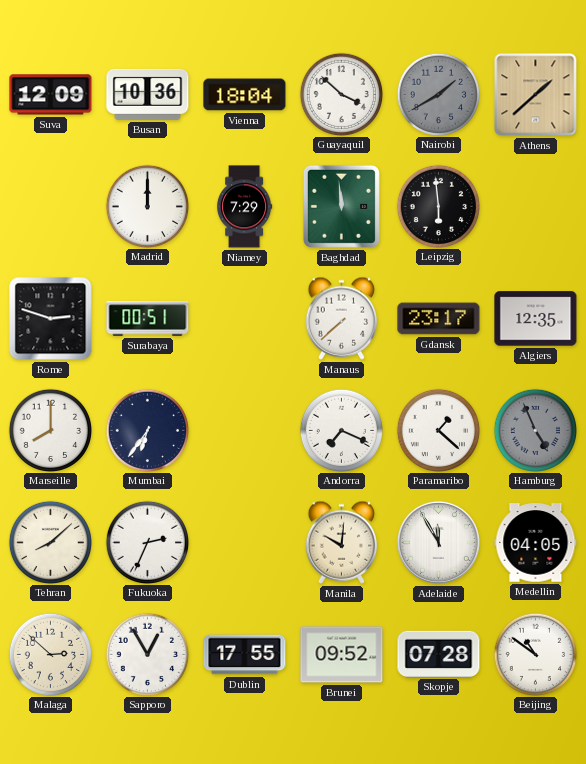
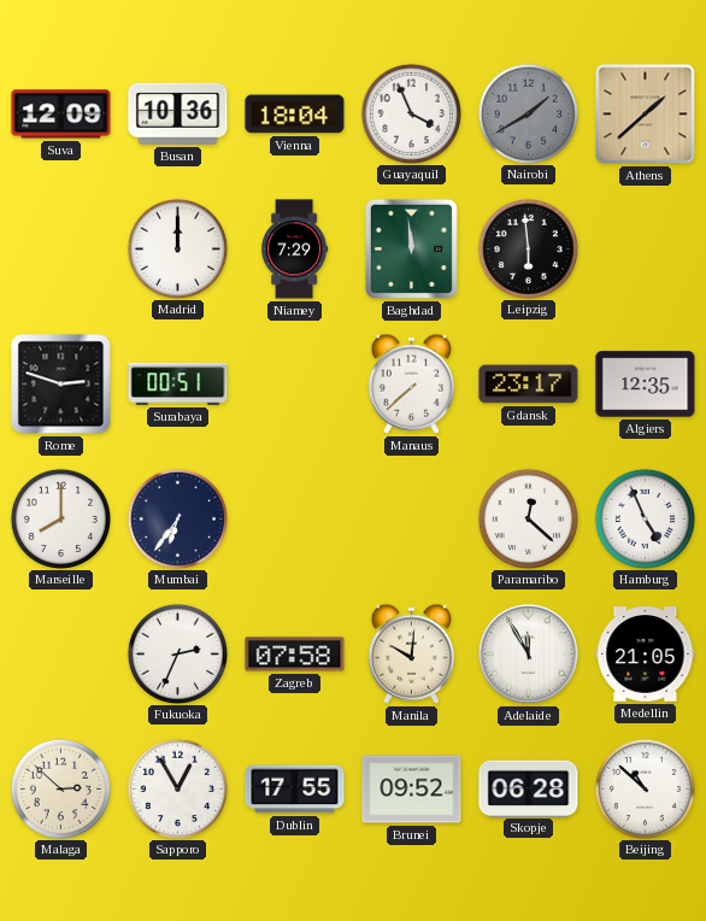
Guayaquil: 3:52 -> 3:56
Andorra: 7:19 -> none
Paramaribo: 1:22 -> 12:22
Hamburg dial: grey -> white
Tehran: 8:08 -> none
Zagreb: none -> 07:58
Medellin: 04:05 -> 21:05
Skopje: 07:28 -> 06:28
Beijing: 10:51 -> 10:52
